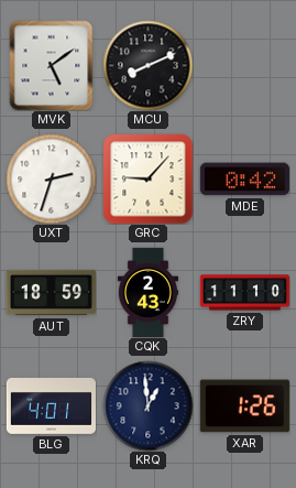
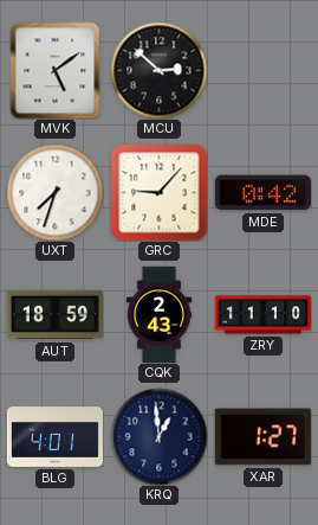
MCU: 8:11 -> 2:52
UXT: 2:33 -> 7:33
XAR: 1:26 -> 1:27
